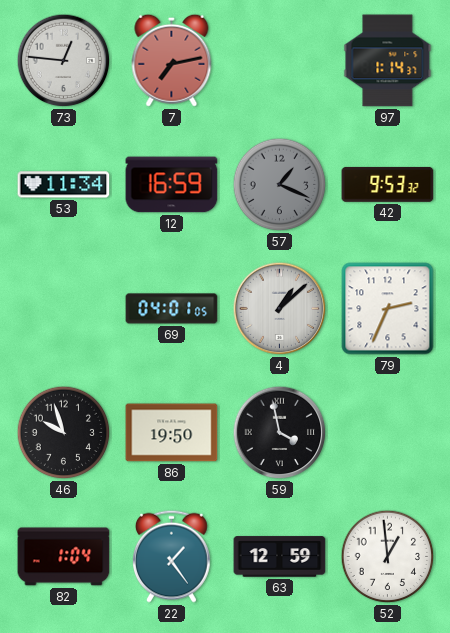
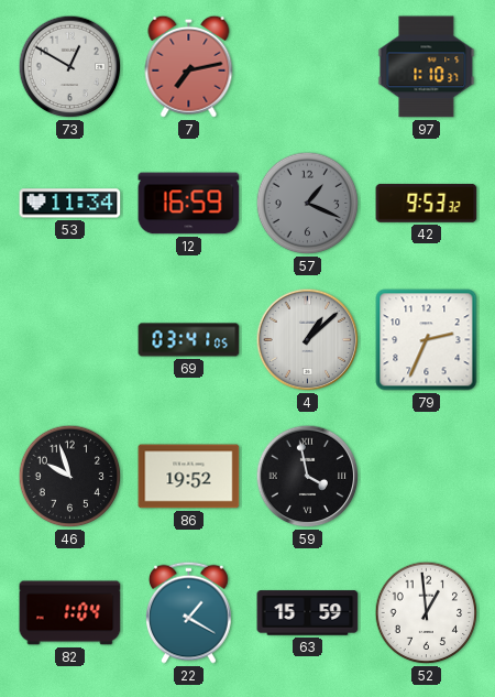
73: 12:46 -> 12:50
97: 1:14 -> 1:10
69: 04:01 -> 03:41
86: 19:50 -> 19:52
22: 1:24 -> 1:20
63: 12:59 -> 15:59
